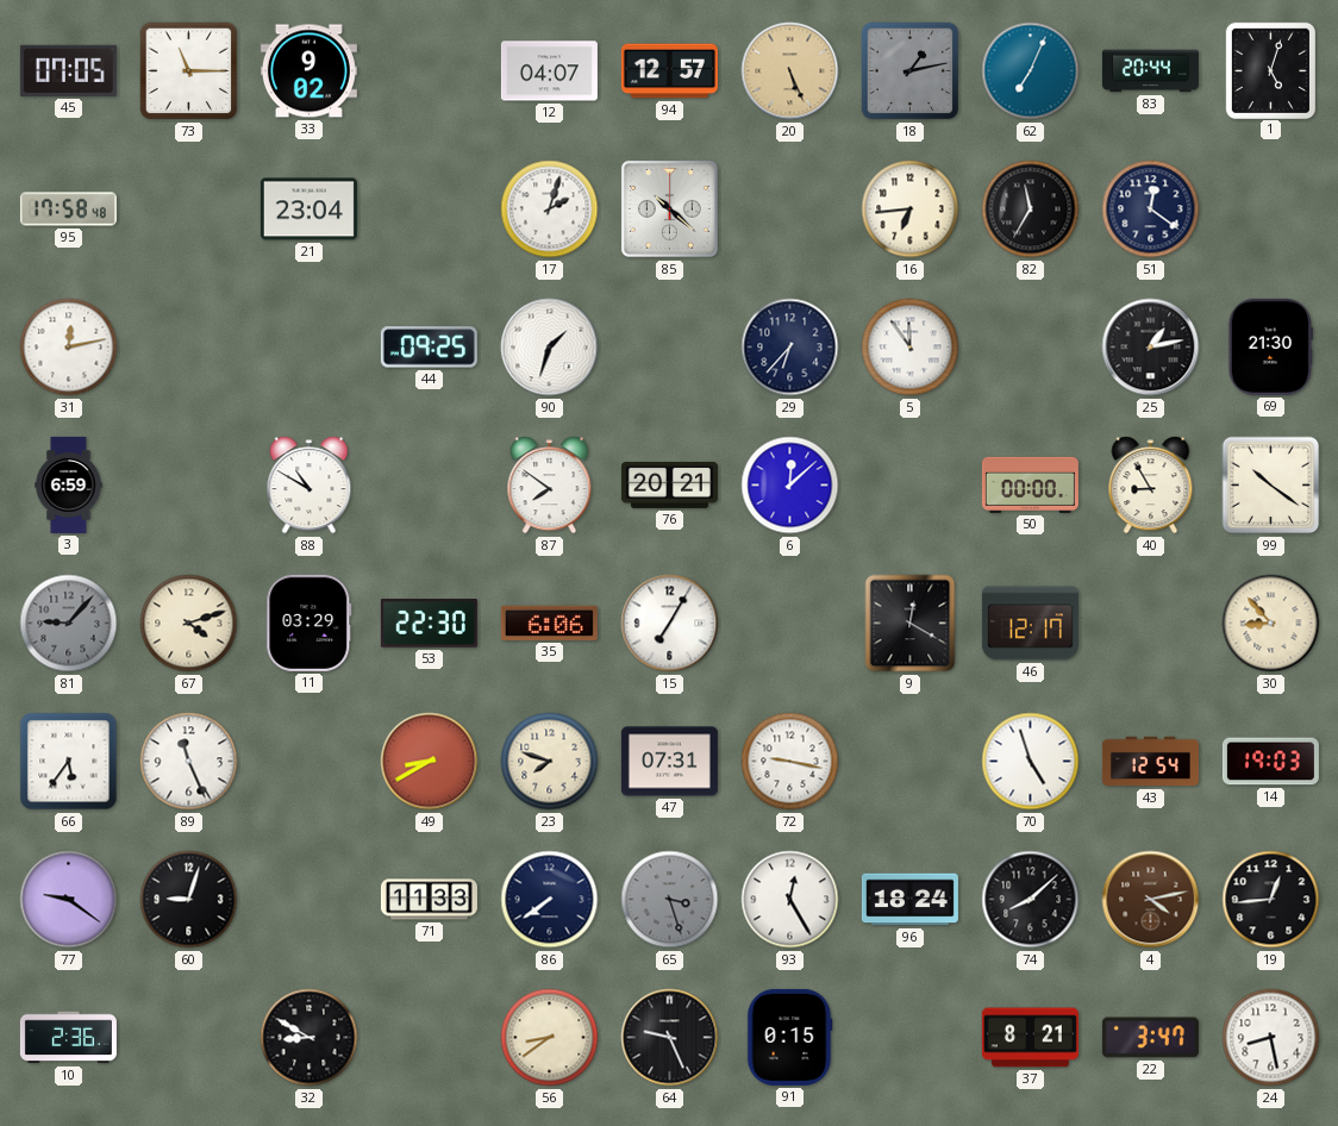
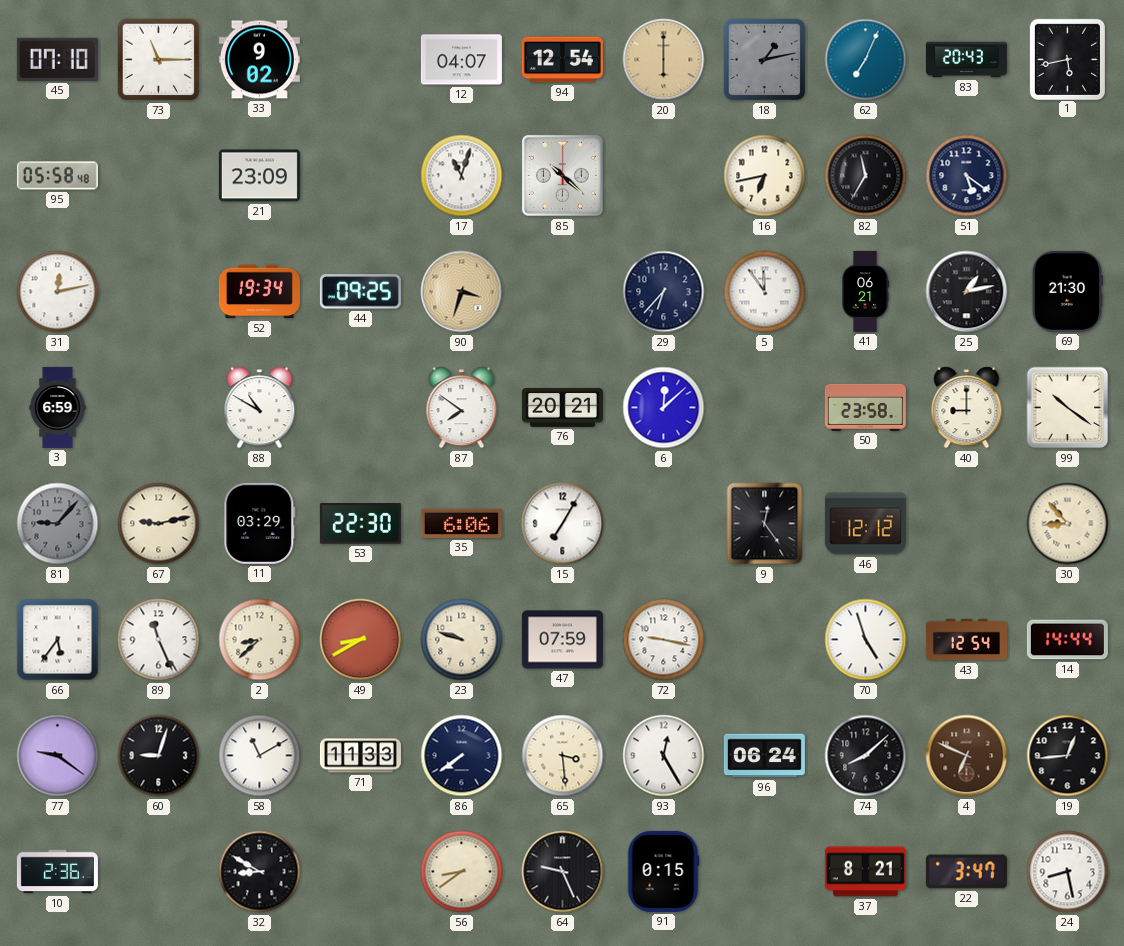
45: 07:05 -> 07:10
94: 12:57 -> 12:54
20: 5:26 -> 6:00
83: 20:44 -> 20:43
1: 5:03 -> 5:43
95: 17:58 -> 05:58
21: 23:04 -> 23:09
17: 2:03 -> 11:03
16: 6:44 -> 6:43
51: 12:21 -> 5:21
52: none -> 19:34
90: 1:33 -> 3:33
90 dial: white -> champagne
41: none -> 06:21
50: 00:00 -> 23:58
40: 8:55 -> 9:00
67: 4:12 -> 9:13
9: 12:20 -> 12:24
46: 12:17 -> 12:12
2: none -> 8:38
23: 7:48 -> 9:48
47: 07:31 -> 07:59
14: 19:03 -> 14:44
58: none -> 11:10
65: 3:27 -> 3:29
65 dial: grey -> cream
96: 18:24 -> 06:24
4: 4:13 -> 6:49
